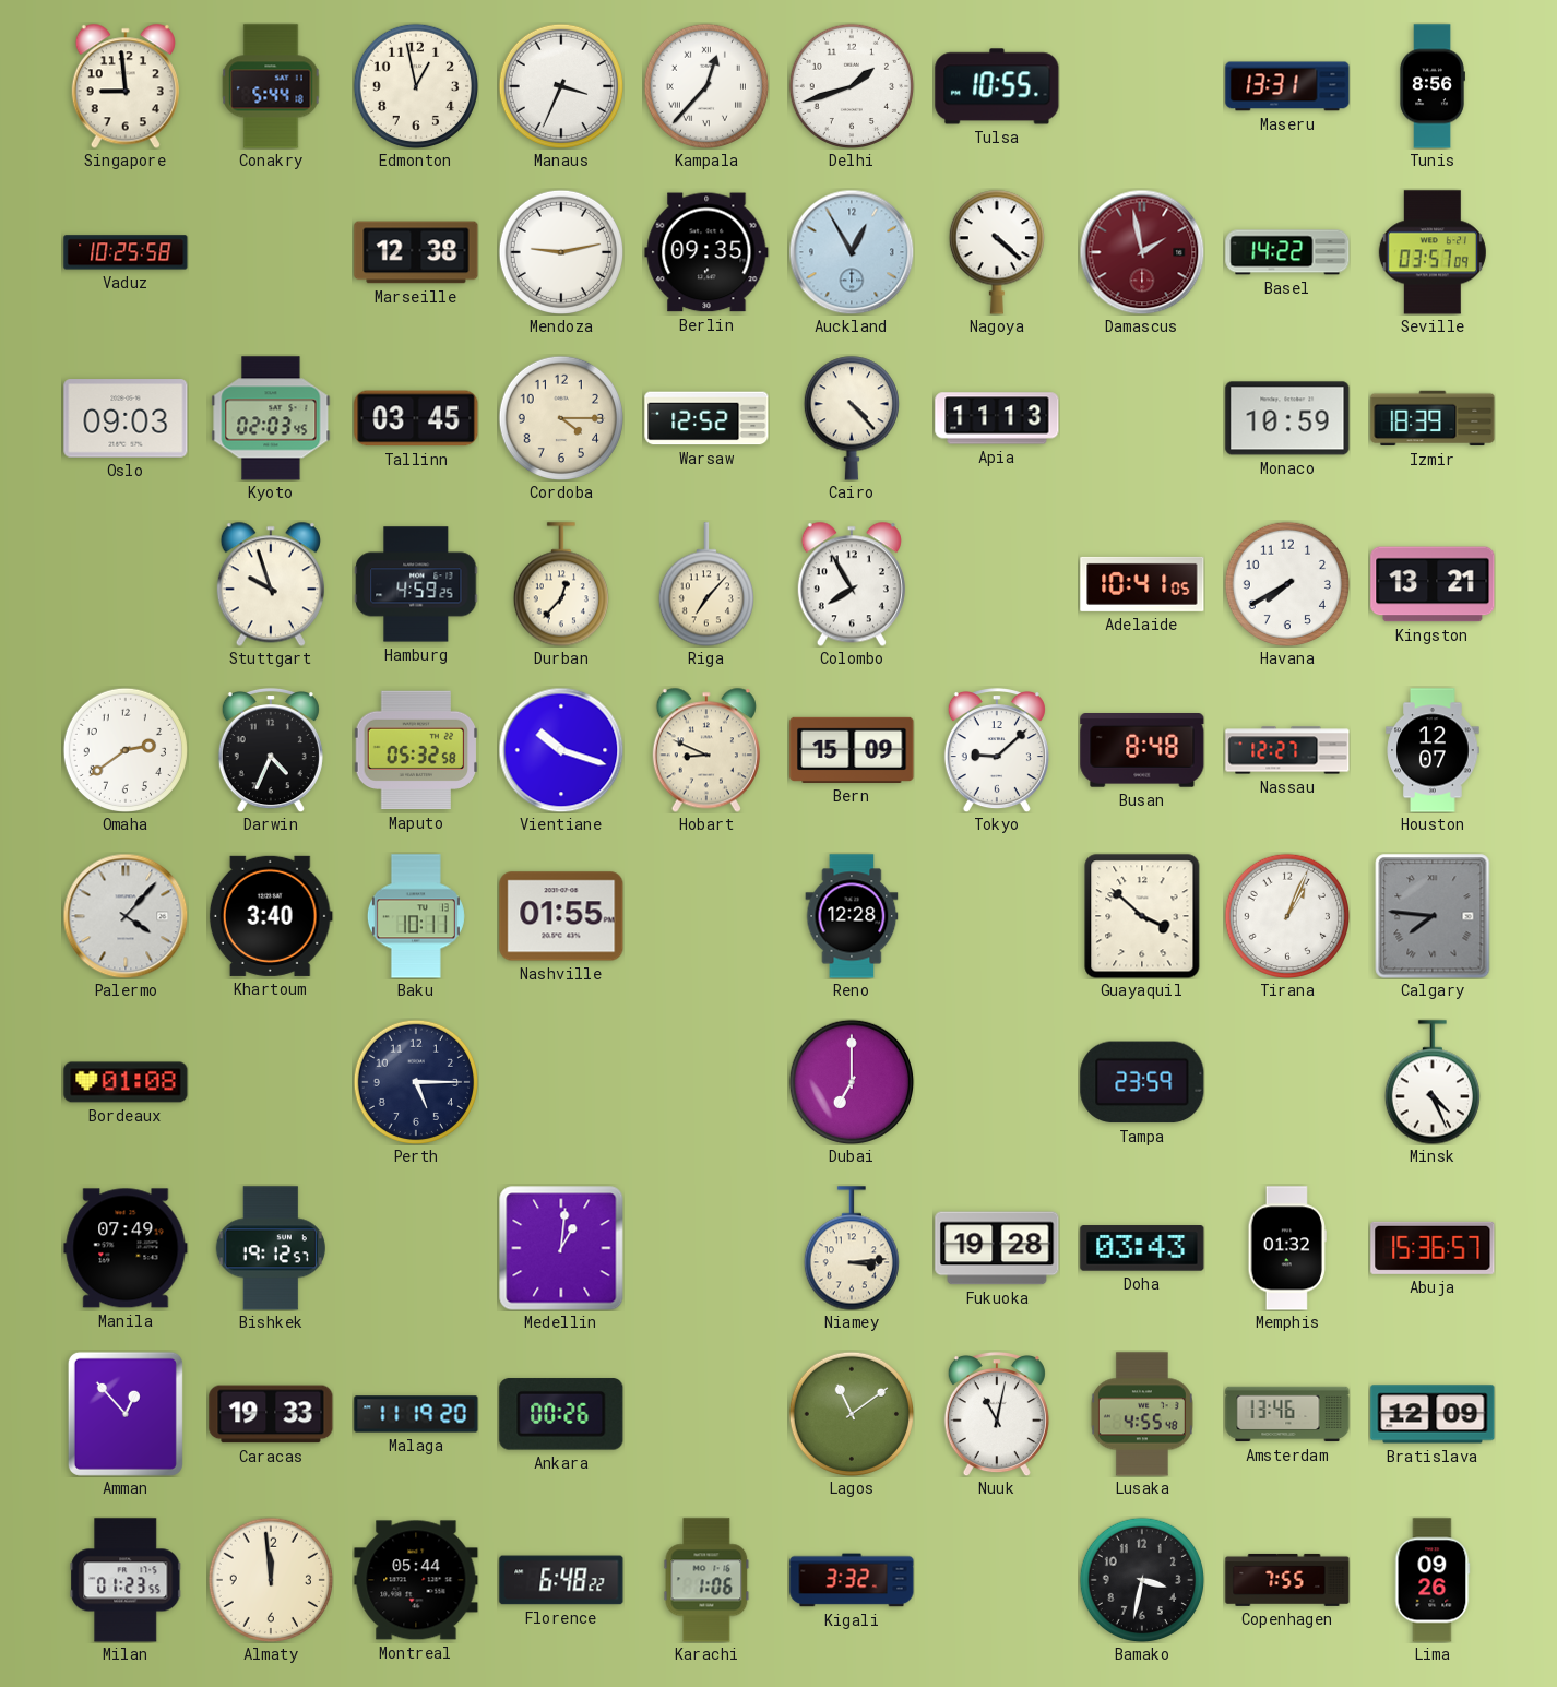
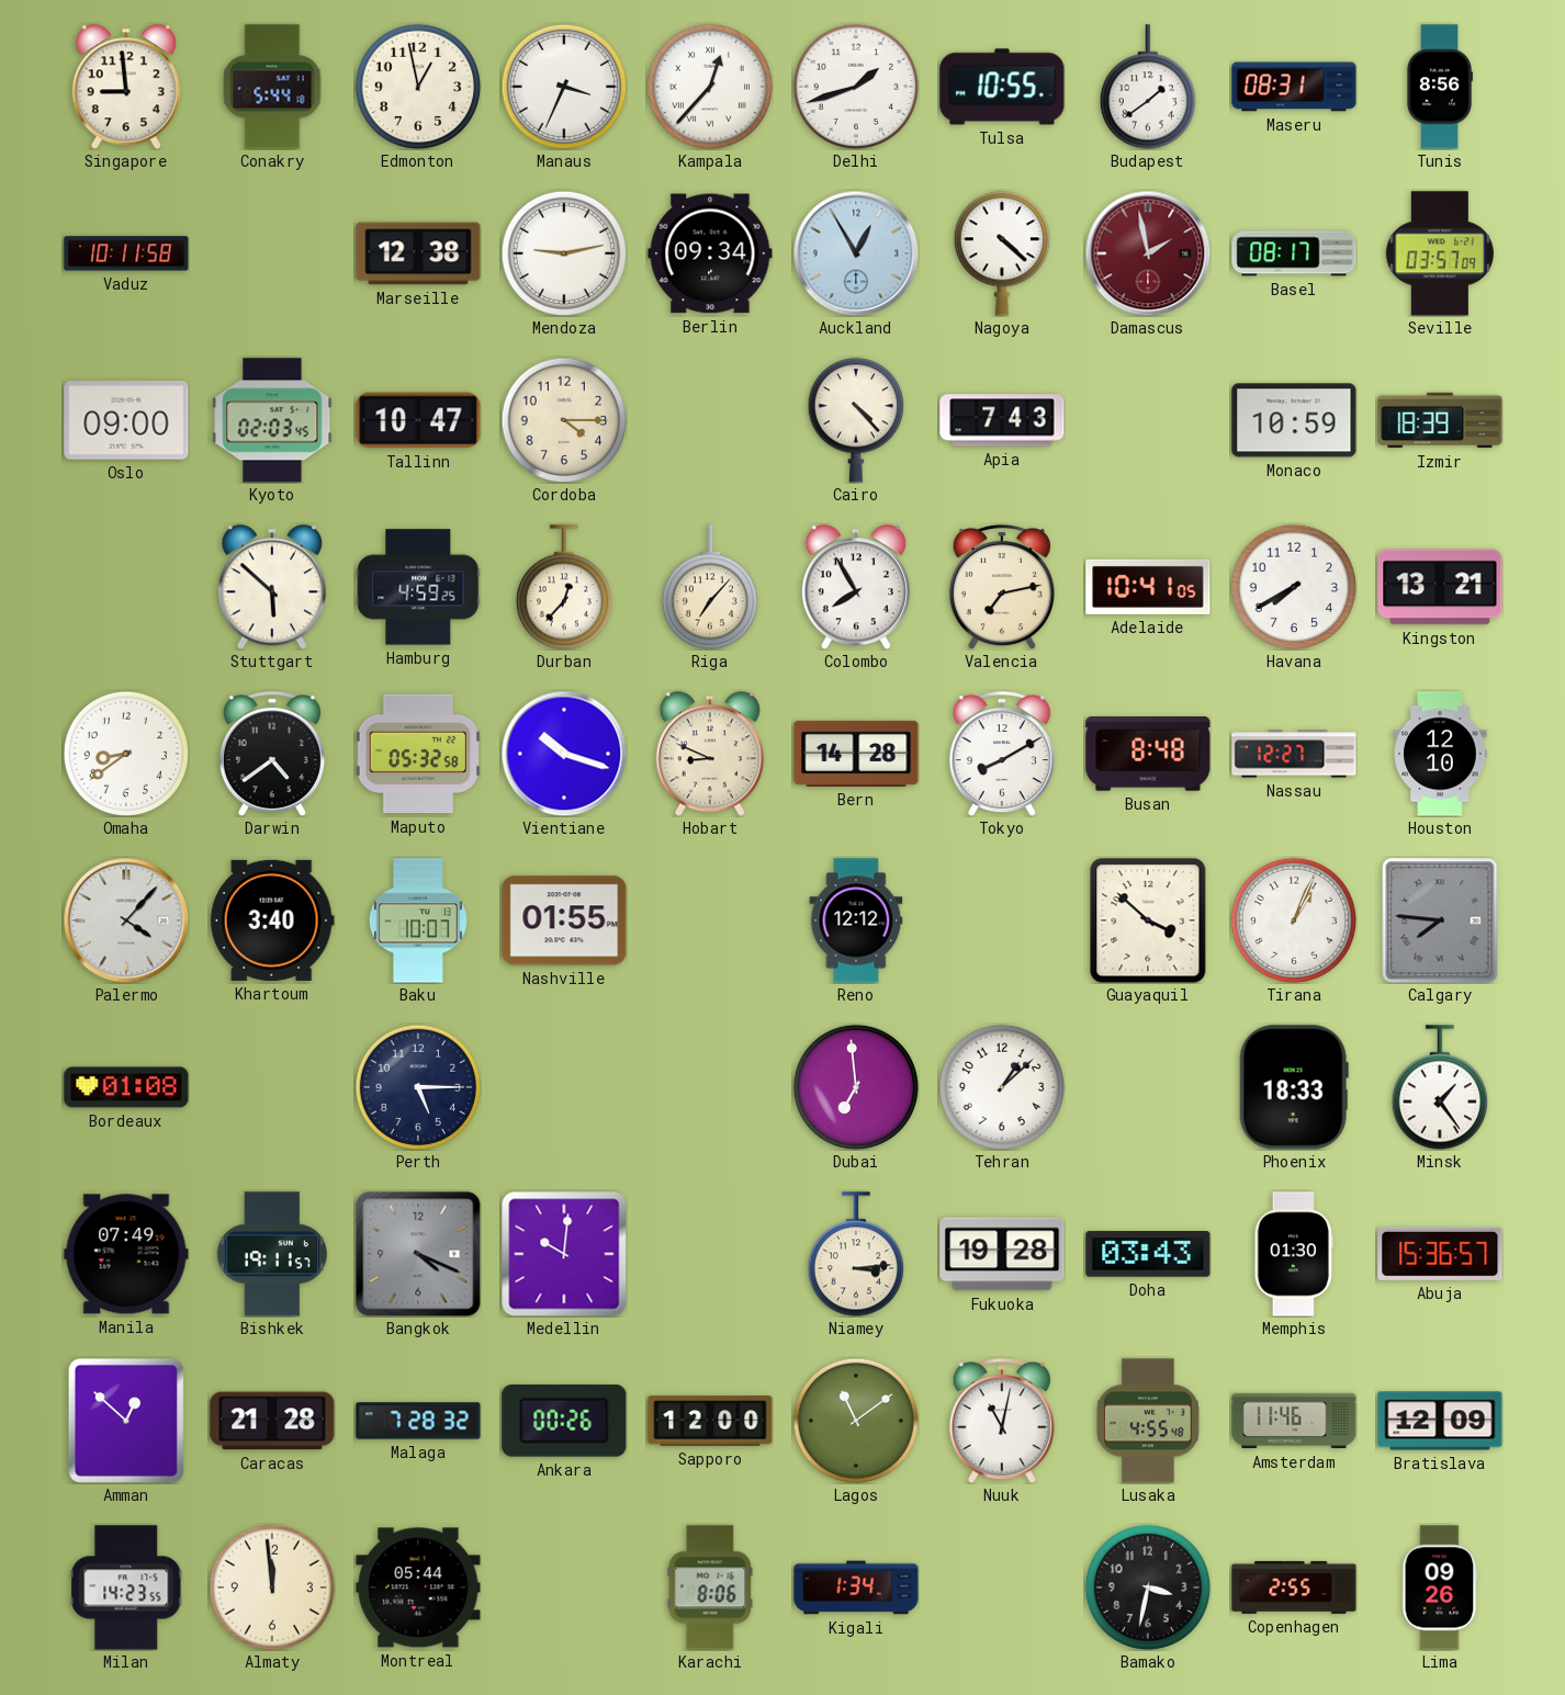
Budapest: none -> 1:39
Maseru: 13:31 -> 08:31
Vaduz: 10:25 -> 10:11
Berlin: 09:35 -> 09:34
Basel: 14:22 -> 08:17
Oslo: 09:03 -> 09:00
Tallinn: 03:45 -> 10:47
Warsaw: 12:52 -> none
Apia: 11:13 -> 7:43
Stuttgart: 9:57 -> 5:52
Valencia: none -> 7:13
Omaha: 2:39 -> 8:39
Darwin: 4:34 -> 4:39
Bern: 15:09 -> 14:28
Tokyo: 9:08 -> 8:10
Houston: 12:07 -> 12:10
Baku: 10:11 -> 10:07
Reno: 12:28 -> 12:12
Dubai: 7:00 -> 6:59
Tehran: none -> 1:08
Tampa: 23:59 -> none
Phoenix: none -> 18:33
Minsk: 4:26 -> 1:24
Bishkek: 19:12 -> 19:11
Bangkok: none -> 4:19
Medellin: 1:01 -> 10:01
Memphis: 01:32 -> 01:30
Amman: 12:53 -> 12:52
Caracas: 19:33 -> 21:28
Malaga: 11:19 -> 7:28
Sapporo: none -> 12:00
Amsterdam: 13:46 -> 11:46
Milan: 01:23 -> 14:23
Florence: 6:48 -> none
Karachi: 1:06 -> 8:06
Kigali: 3:32 -> 1:34
Copenhagen: 7:55 -> 2:55
